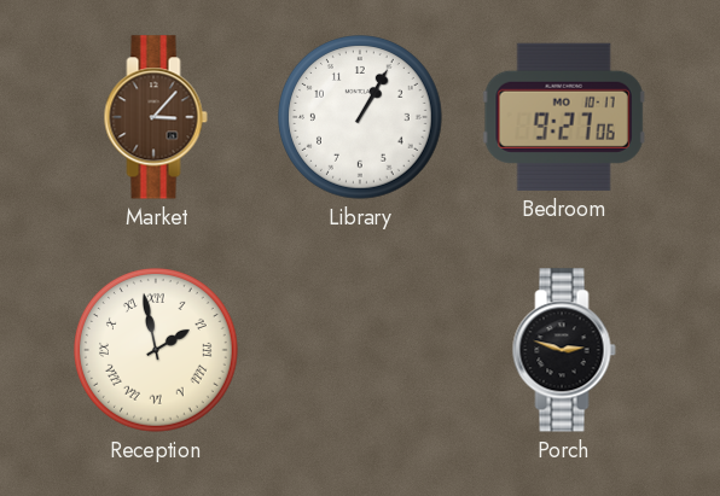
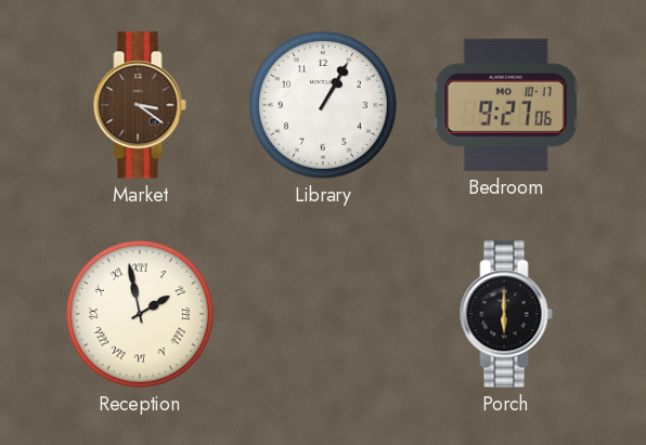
Market: 3:07 -> 3:21
Porch: 2:48 -> 6:00
